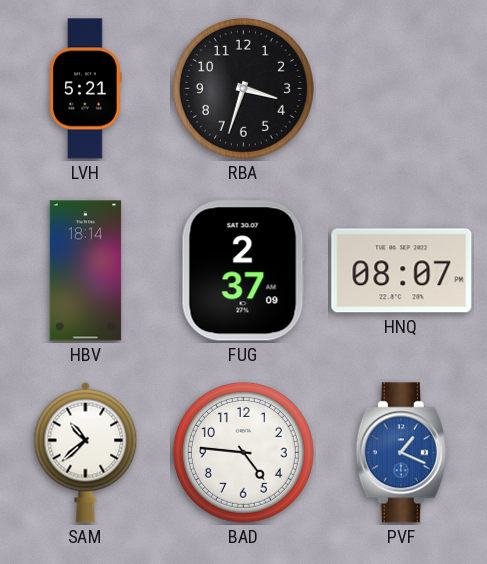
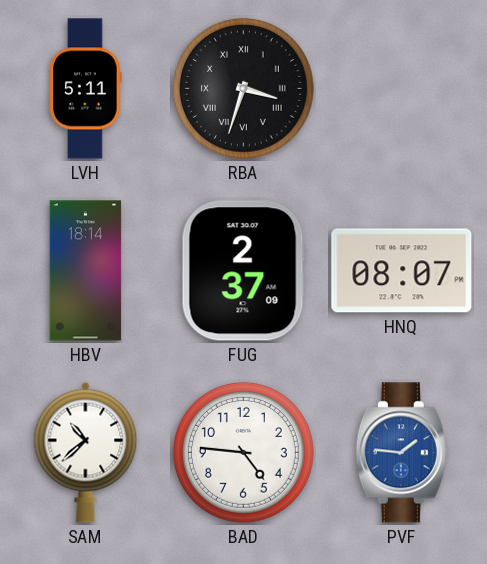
LVH: 5:21 -> 5:11
RBA numerals: Arabic -> Roman
PVF: 1:19 -> 1:46
